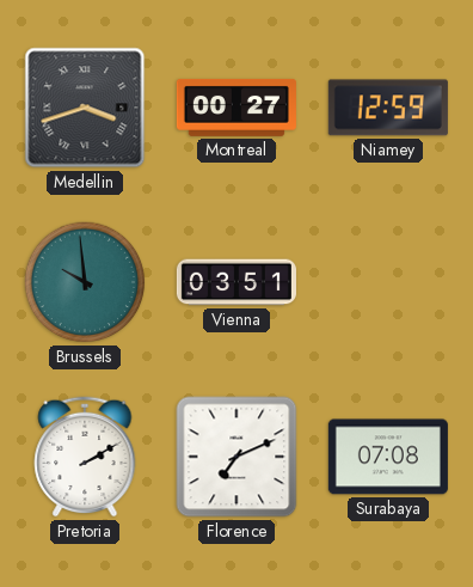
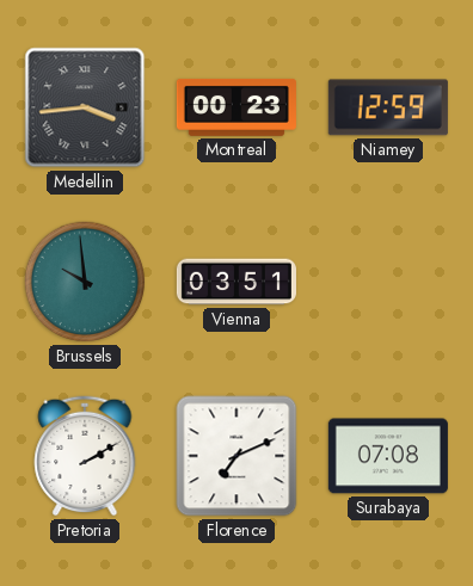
Medellin: 3:42 -> 3:44
Montreal: 00:27 -> 00:23
